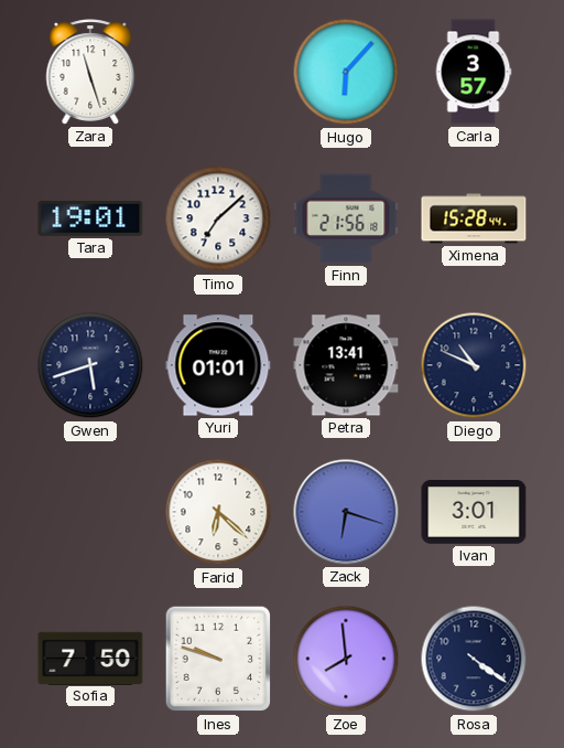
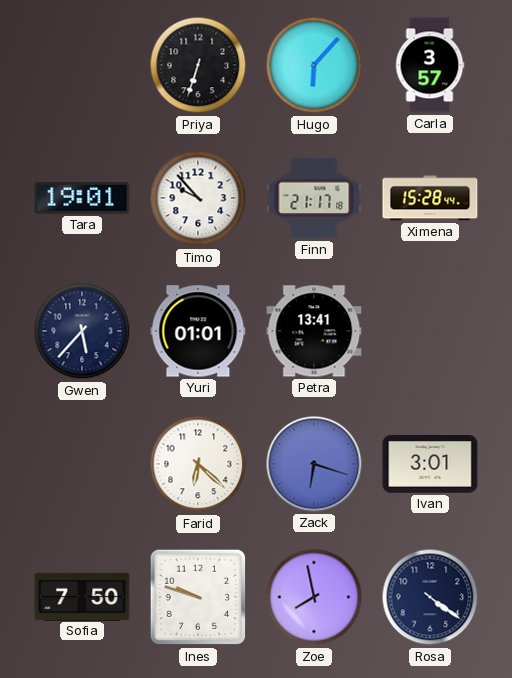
Zara: 11:27 -> none
Priya: none -> 6:33
Timo: 7:08 -> 9:53
Finn: 21:56 -> 21:17
Gwen: 5:42 -> 5:37
Diego: 10:49 -> none
Zoe: 7:59 -> 7:58
